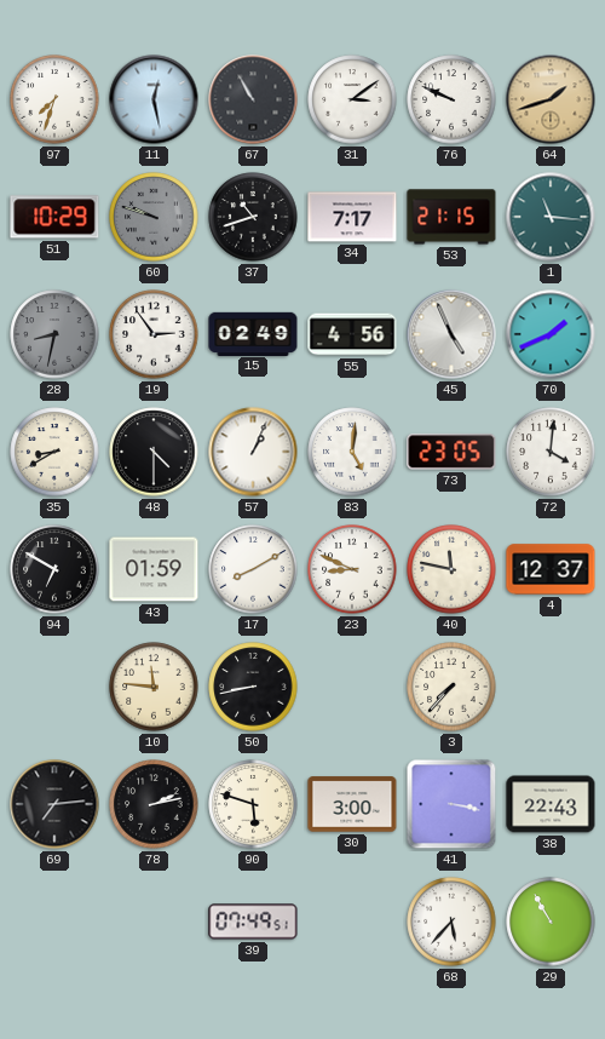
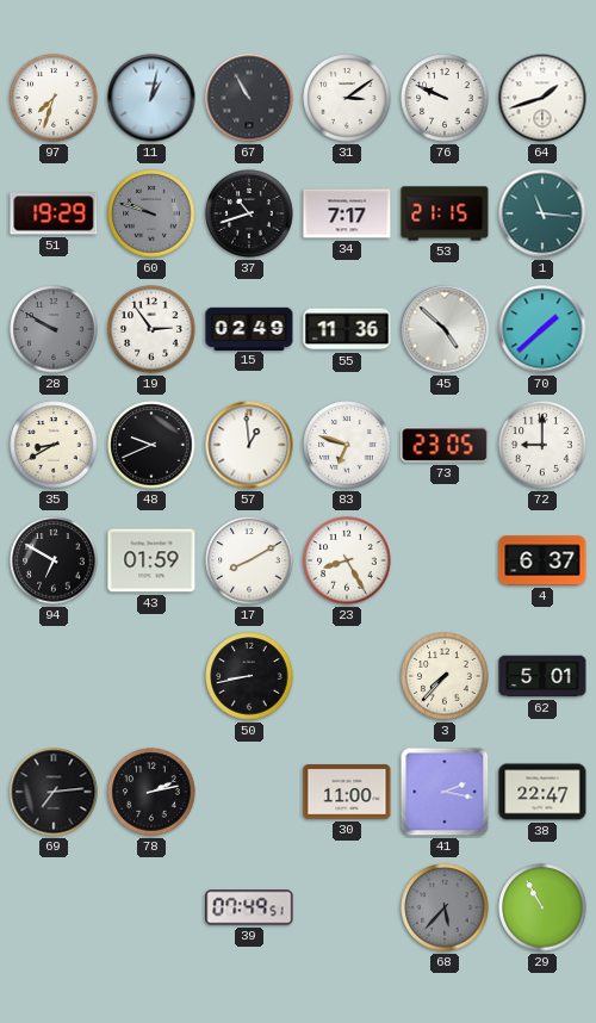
11: 12:28 -> 1:02
64 dial: champagne -> white
51: 10:29 -> 19:29
28: 8:32 -> 9:50
55: 4:56 -> 11:36
45: 4:56 -> 4:52
70: 1:41 -> 1:38
48: 4:30 -> 9:41
57: 1:04 -> 12:59
83: 5:01 -> 6:48
72: 4:01 -> 9:00
23: 8:49 -> 8:25
40: 11:47 -> none
4: 12:37 -> 6:37
10: 11:46 -> none
62: none -> 5:01
90: 5:48 -> none
30: 3:00 -> 11:00
41: 3:17 -> 2:17
38: 22:43 -> 22:47
68 dial: white -> grey
